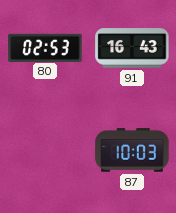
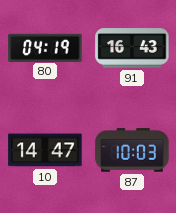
80: 02:53 -> 04:19
10: none -> 14:47
